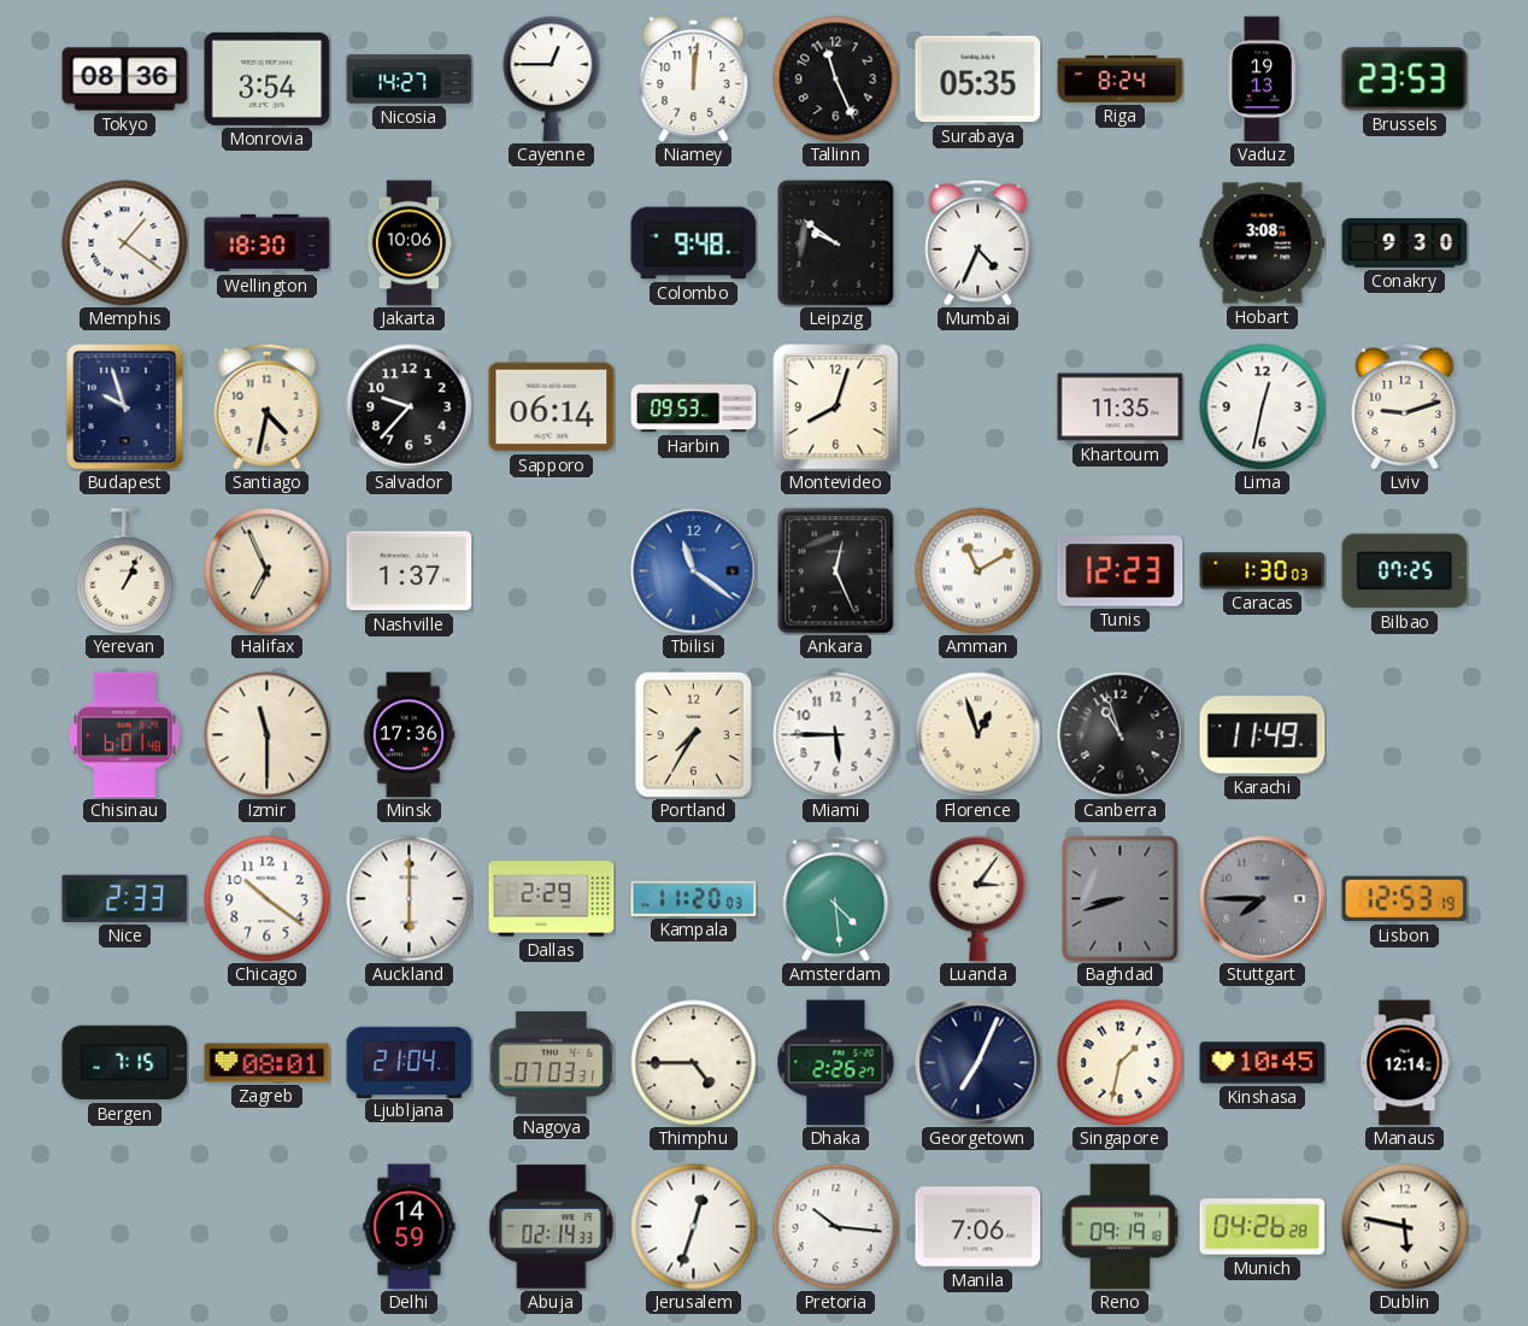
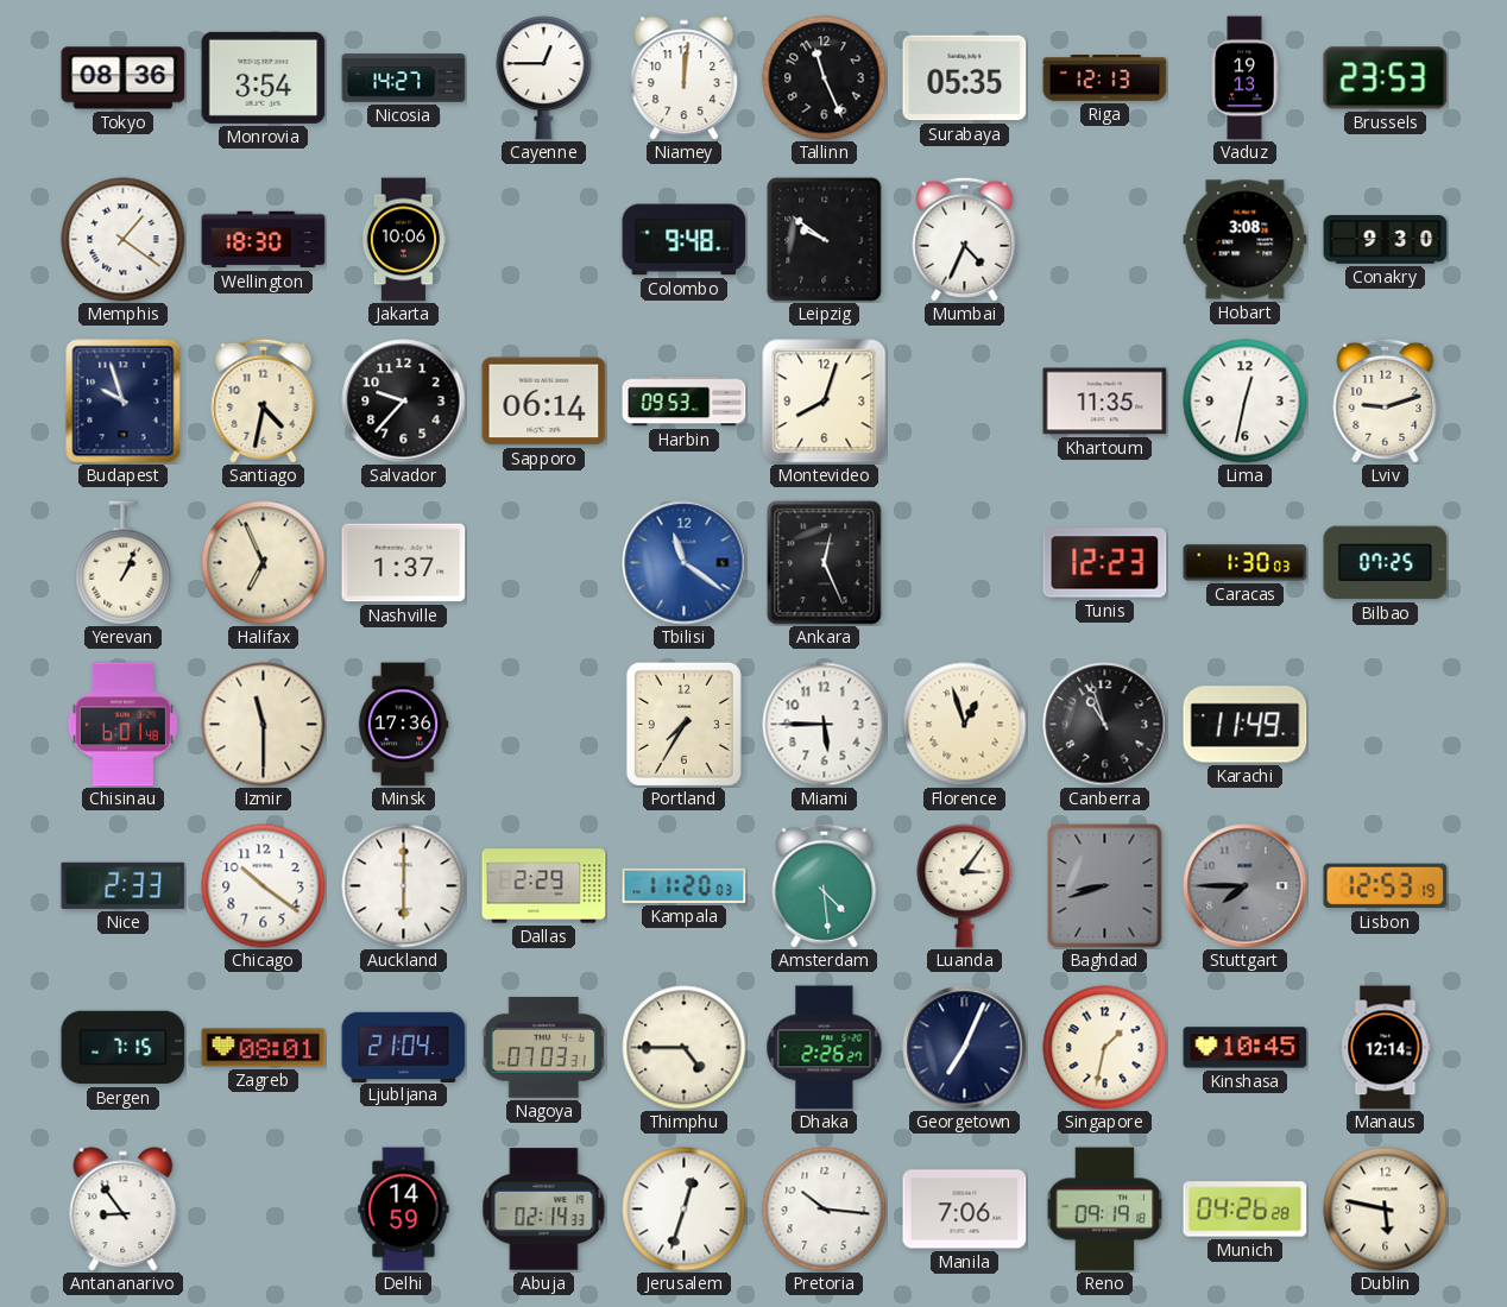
Riga: 8:24 -> 12:13
Amman: 11:10 -> none
Antananarivo: none -> 8:54
